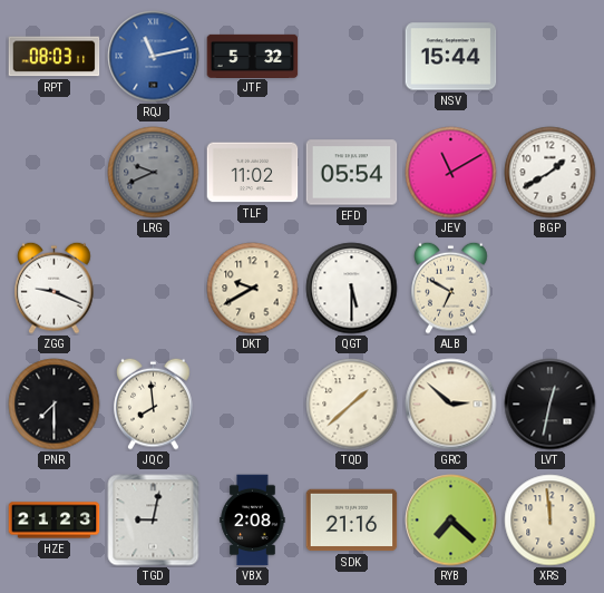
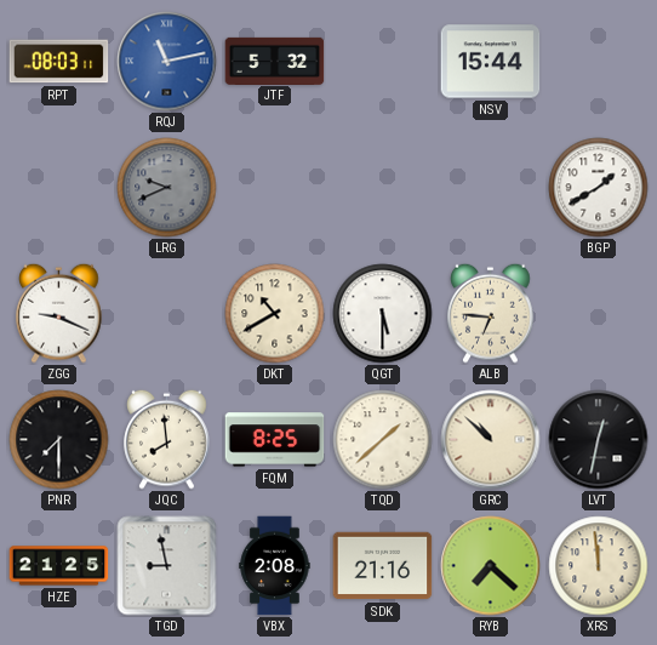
TLF: 11:02 -> none
EFD: 05:54 -> none
JEV: 11:10 -> none
DKT: 9:40 -> 10:40
ALB: 6:50 -> 6:46
FQM: none -> 8:25
GRC: 2:52 -> 10:52
HZE: 21:23 -> 21:25
TGD: 9:02 -> 8:58
